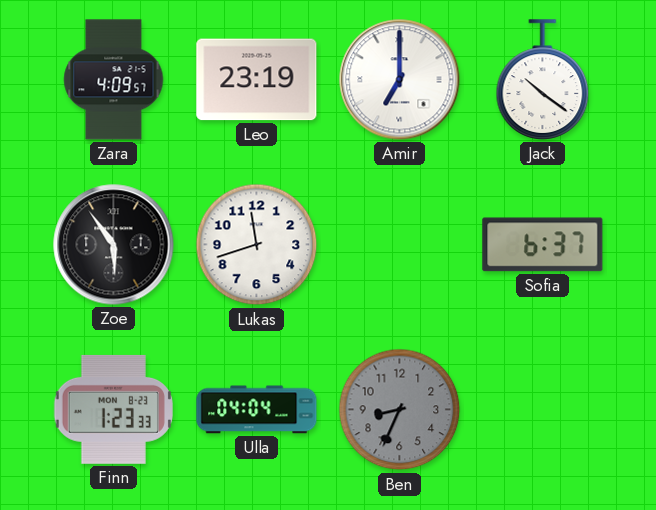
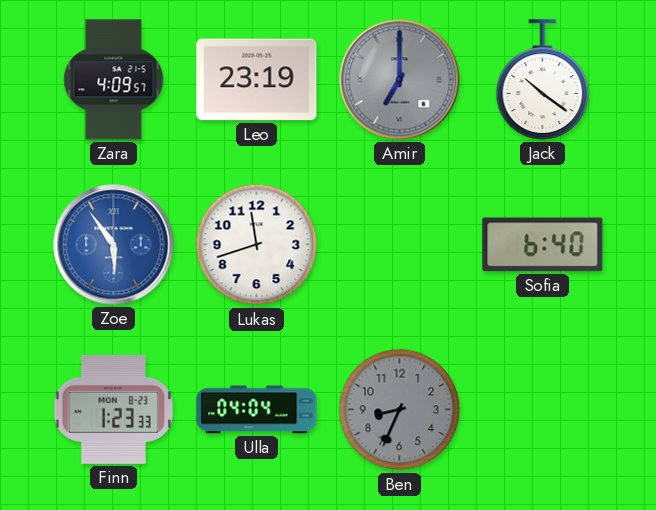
Amir dial: white -> grey
Zoe dial: black -> blue
Sofia: 6:37 -> 6:40
